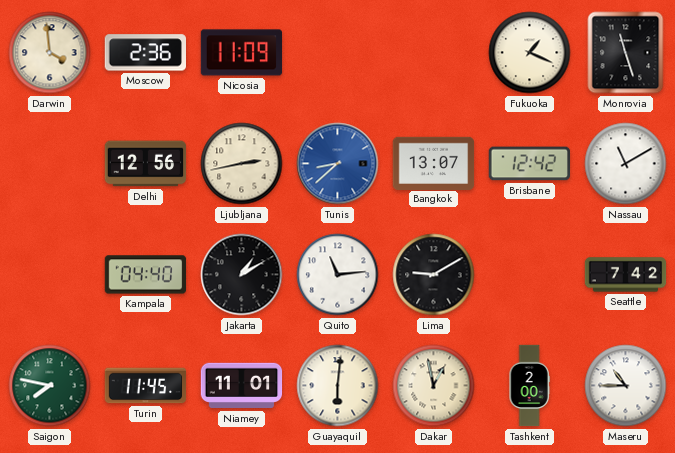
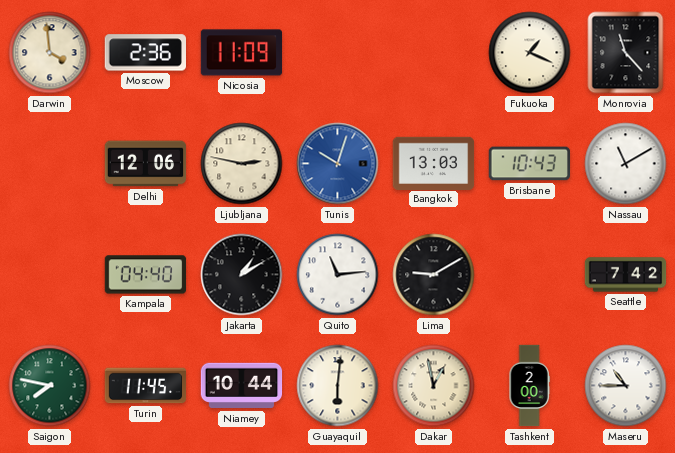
Monrovia: 11:27 -> 11:23
Delhi: 12:56 -> 12:06
Ljubljana: 2:43 -> 2:47
Tunis: 8:38 -> 10:03
Bangkok: 13:07 -> 13:03
Brisbane: 12:42 -> 10:43
Niamey: 11:01 -> 10:44
